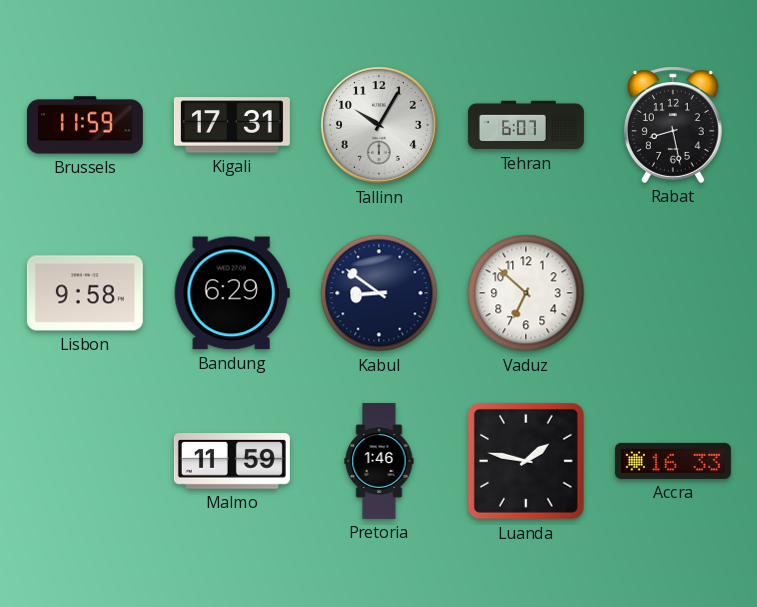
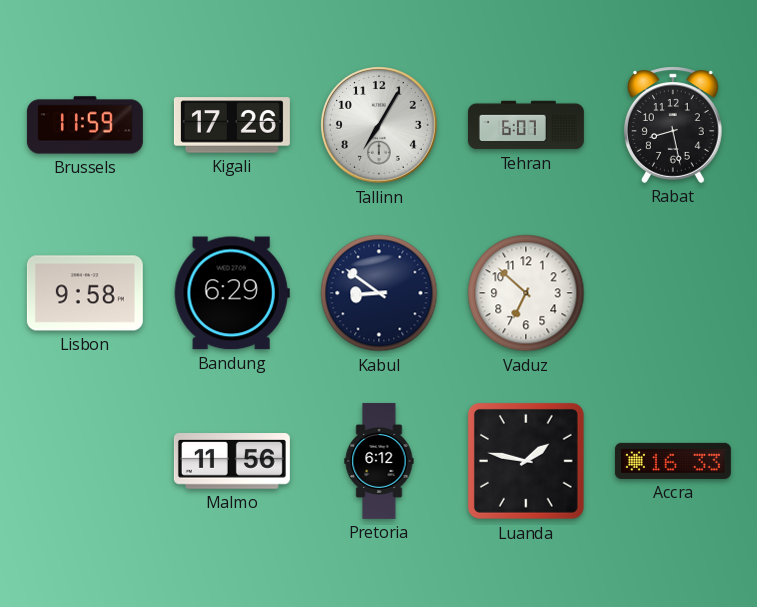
Kigali: 17:31 -> 17:26
Tallinn: 10:05 -> 7:05
Malmo: 11:59 -> 11:56
Pretoria: 1:46 -> 6:12
